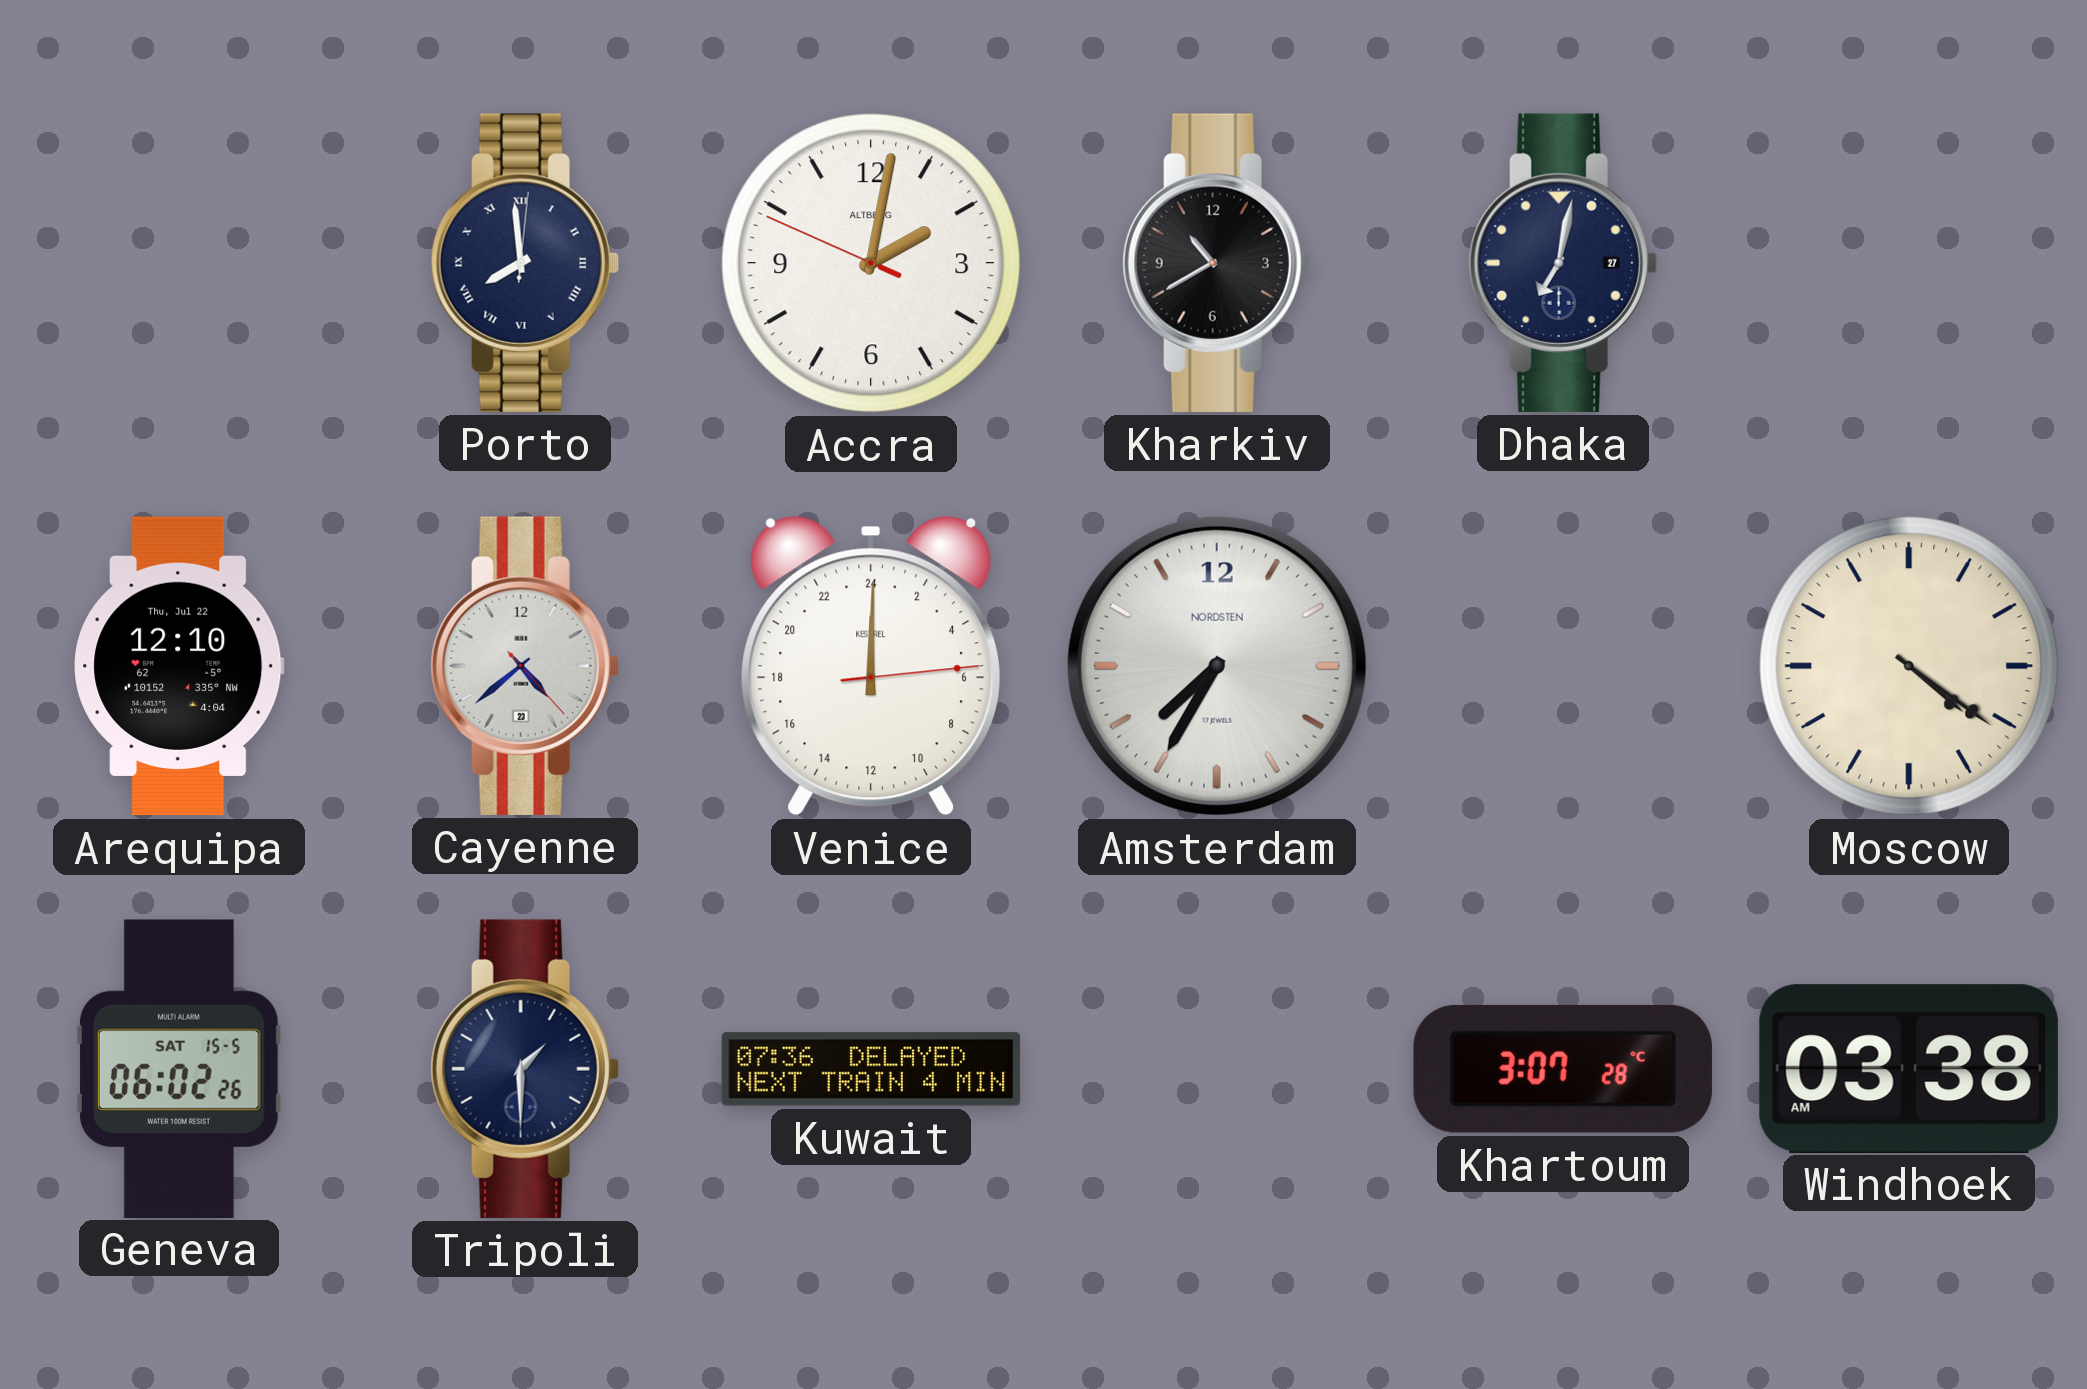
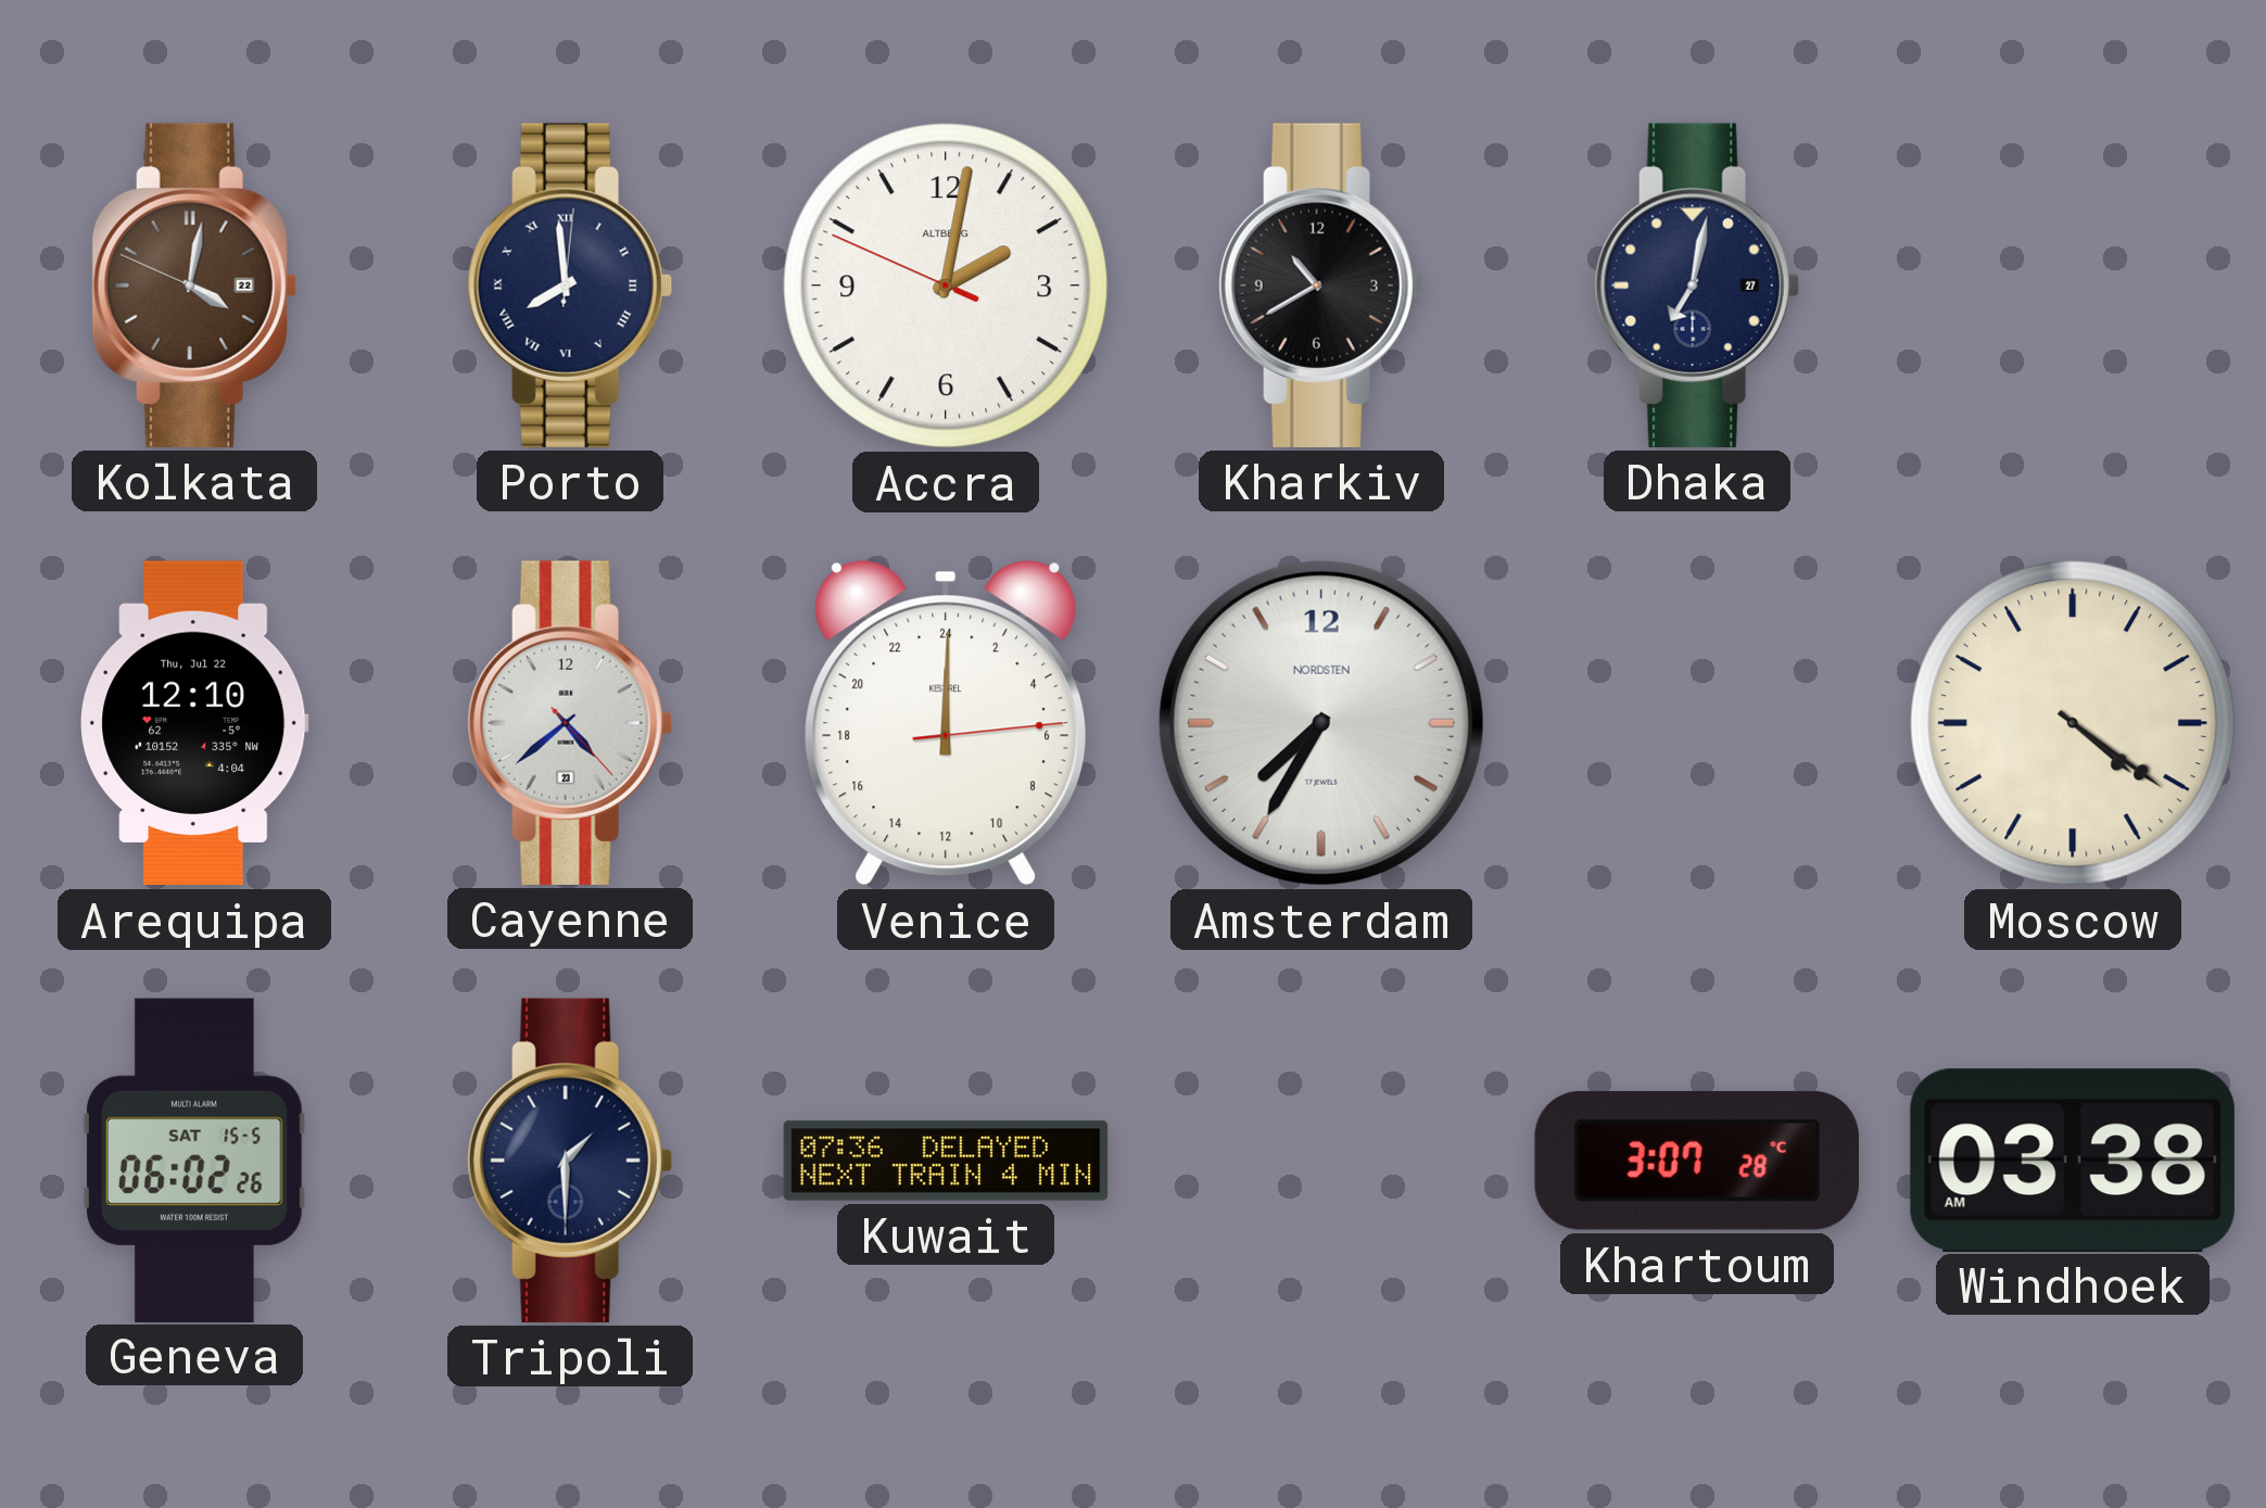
Kolkata: none -> 4:01
